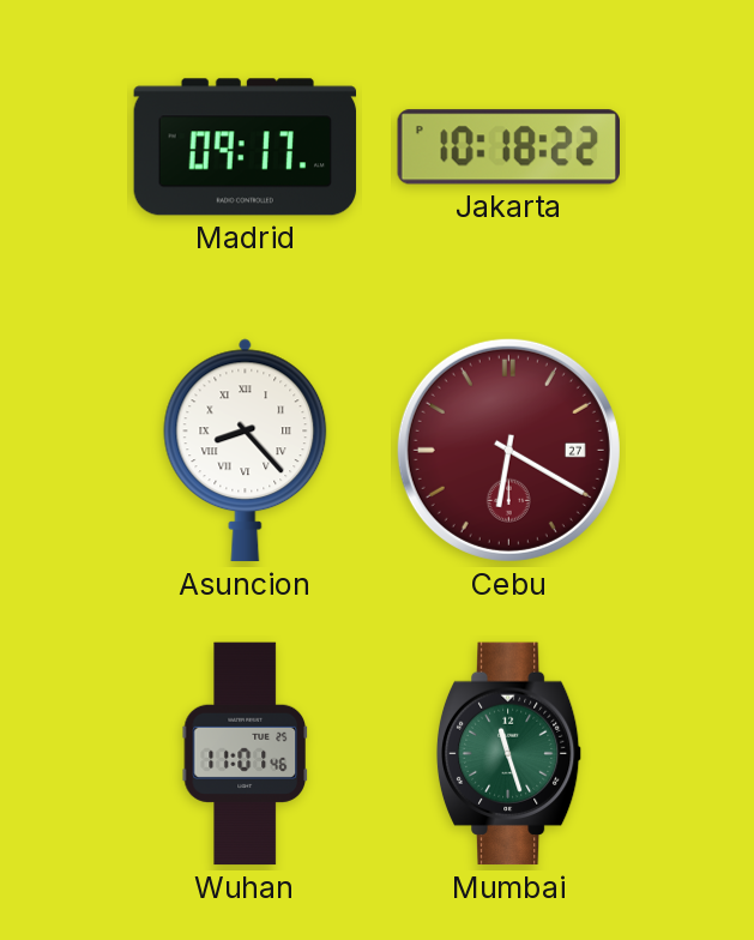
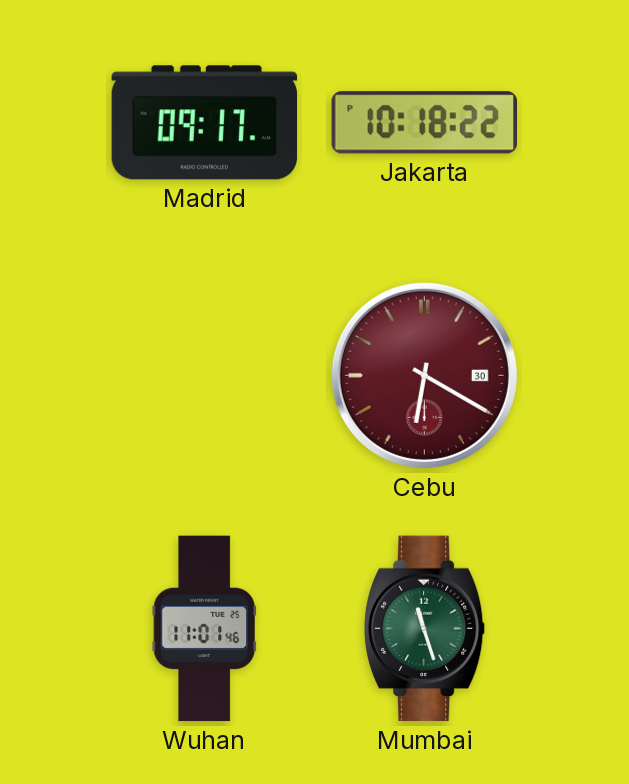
Asuncion: 8:23 -> none
Cebu date: 27 -> 30
